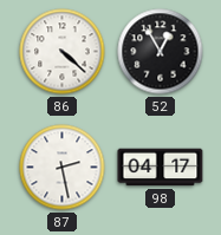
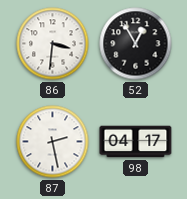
86: 4:22 -> 3:31
